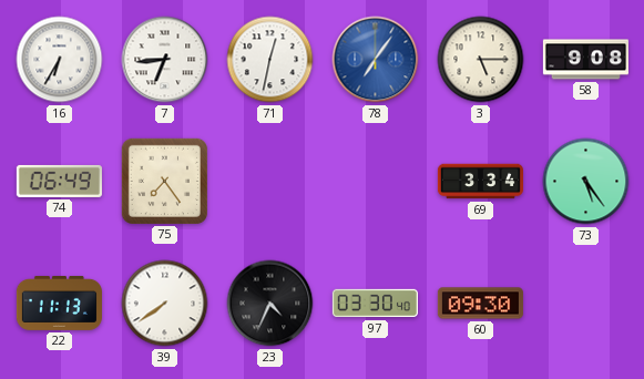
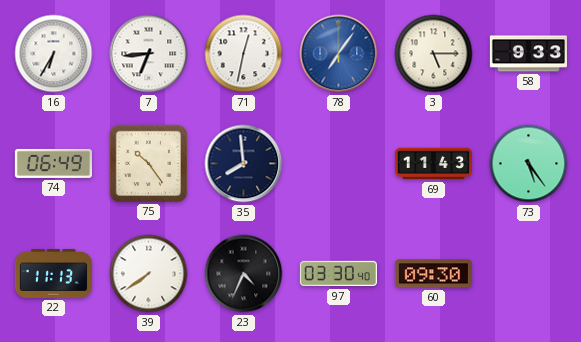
58: 9:08 -> 9:33
75: 7:24 -> 10:24
35: none -> 7:59
69: 3:34 -> 11:43
